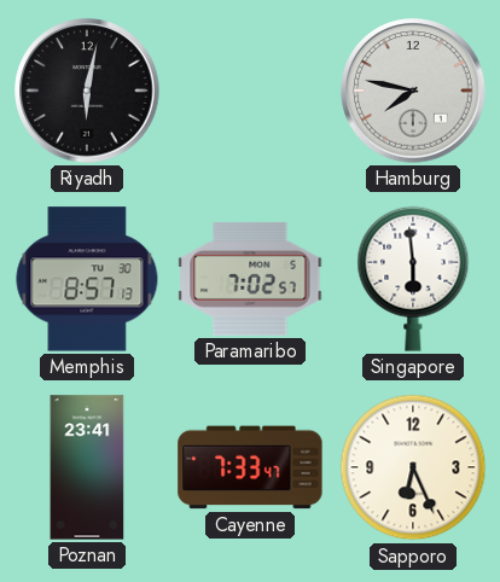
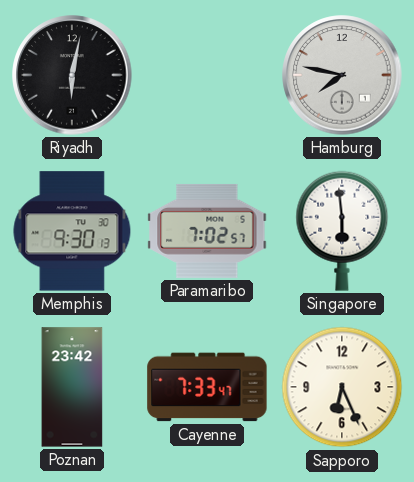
Memphis: 8:57 -> 9:30
Poznan: 23:41 -> 23:42
